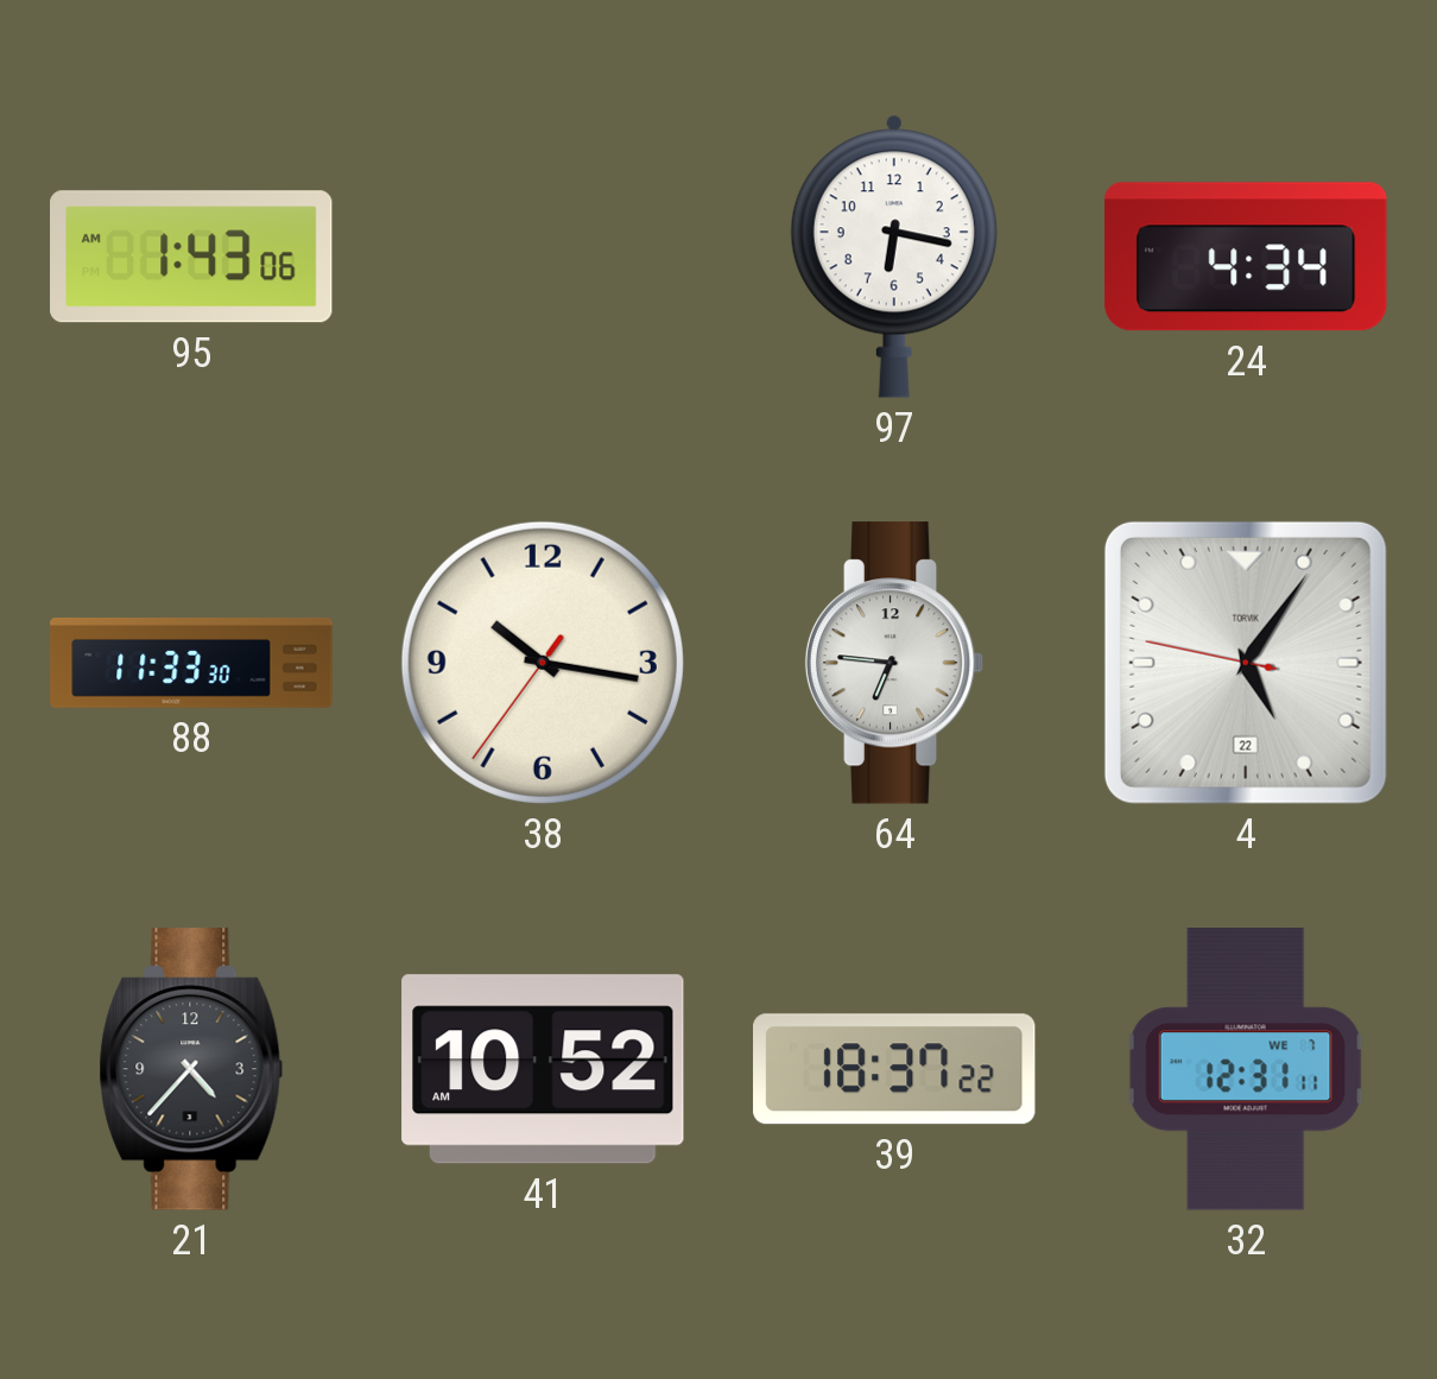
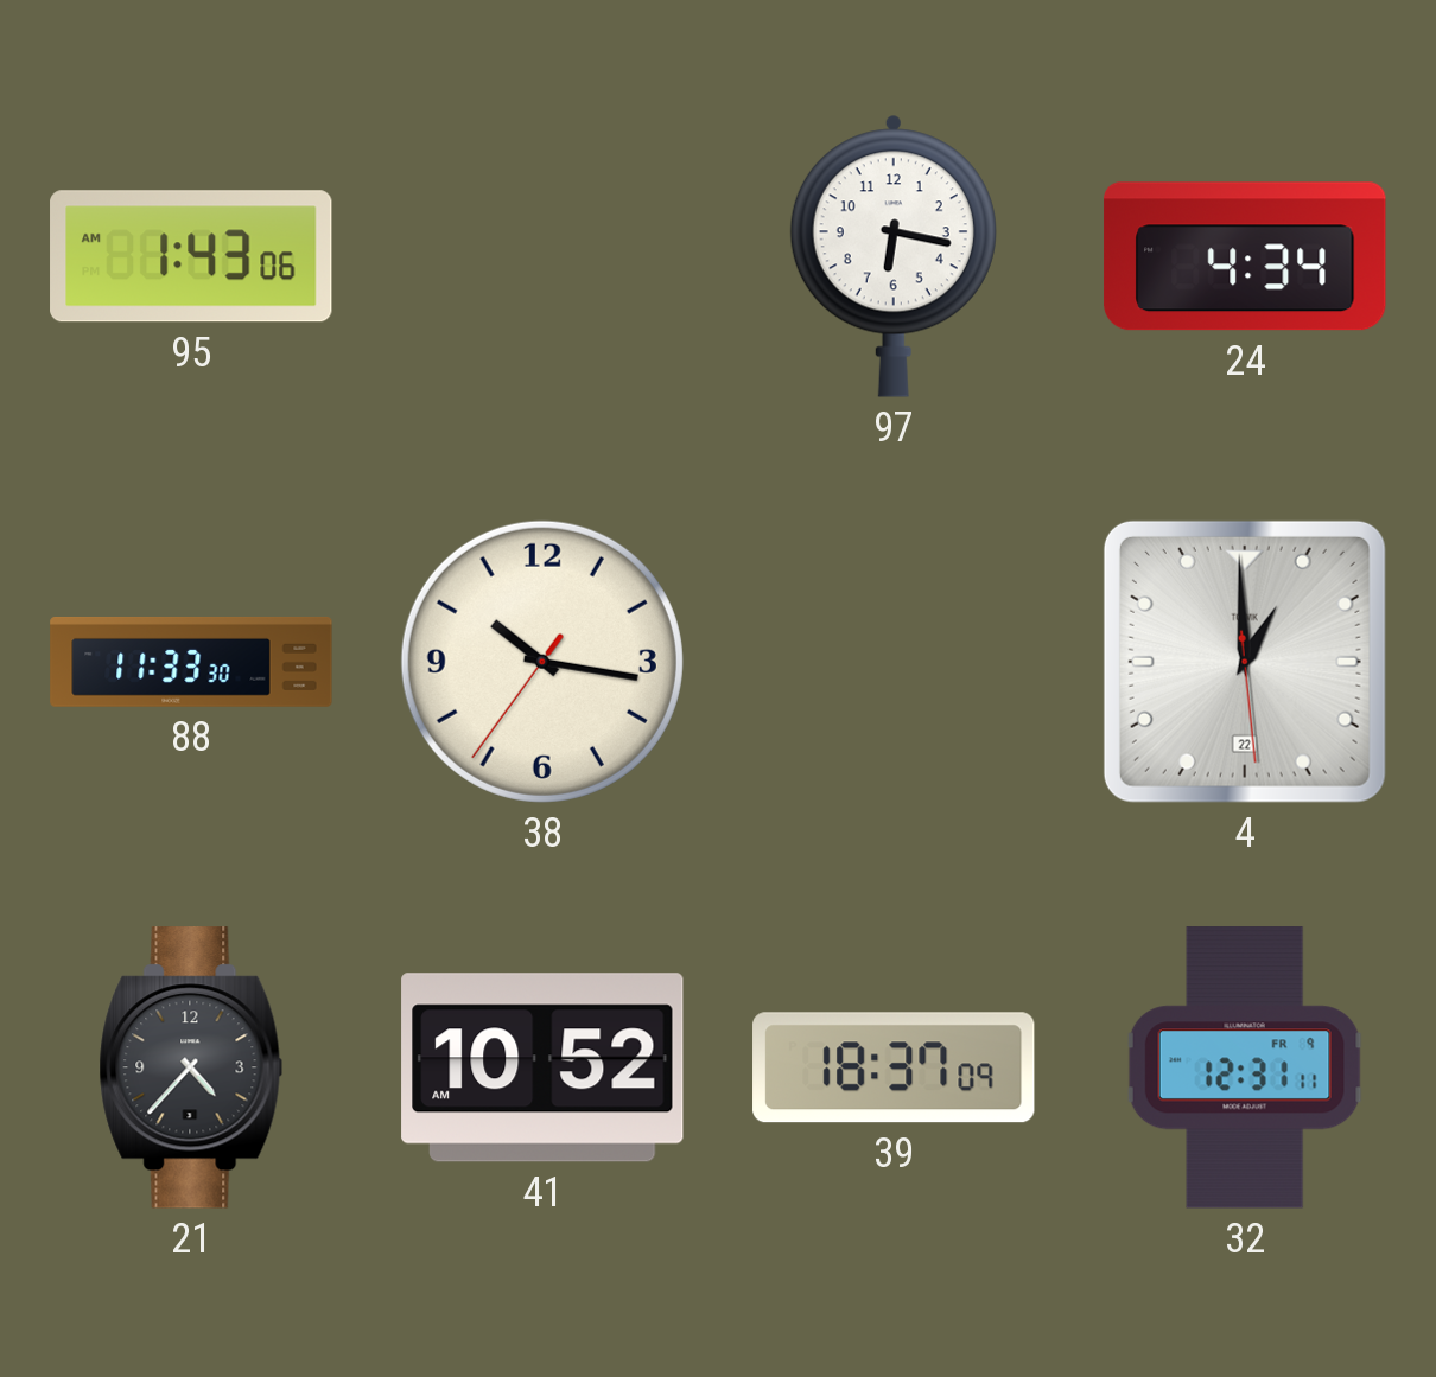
64: 6:46 -> none
4: 5:05 -> 12:59
39: 18:37:22 -> 18:37:09
32 date: WE 7 -> FR 9
